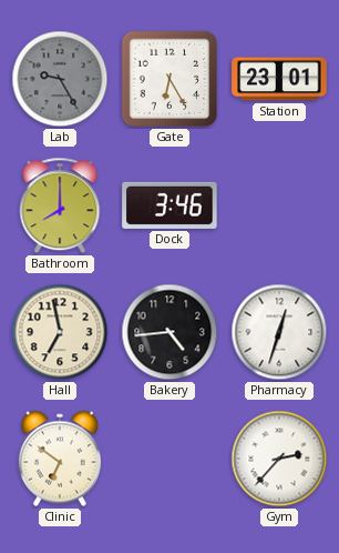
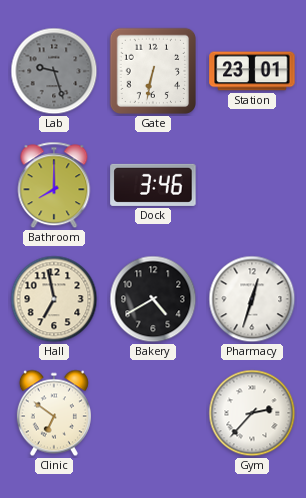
Lab: 9:25 -> 9:27
Gate: 6:25 -> 6:32
Bakery: 4:44 -> 4:40
